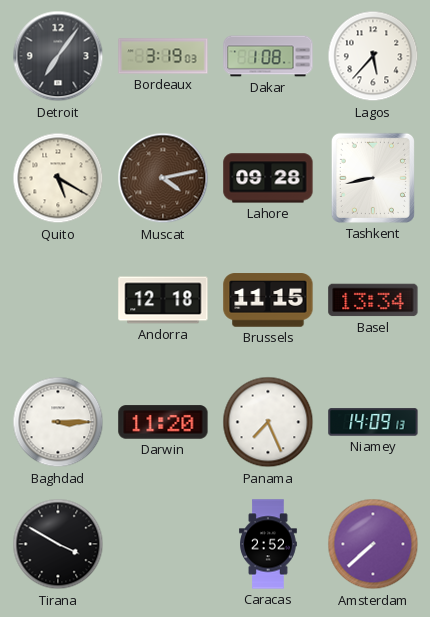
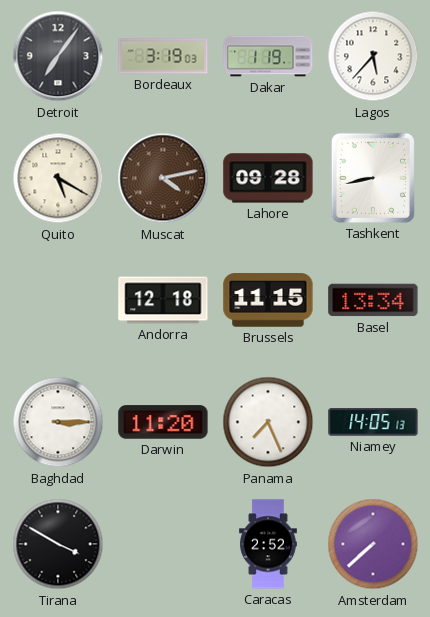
Dakar: 1:08 -> 1:19
Niamey: 14:09 -> 14:05
